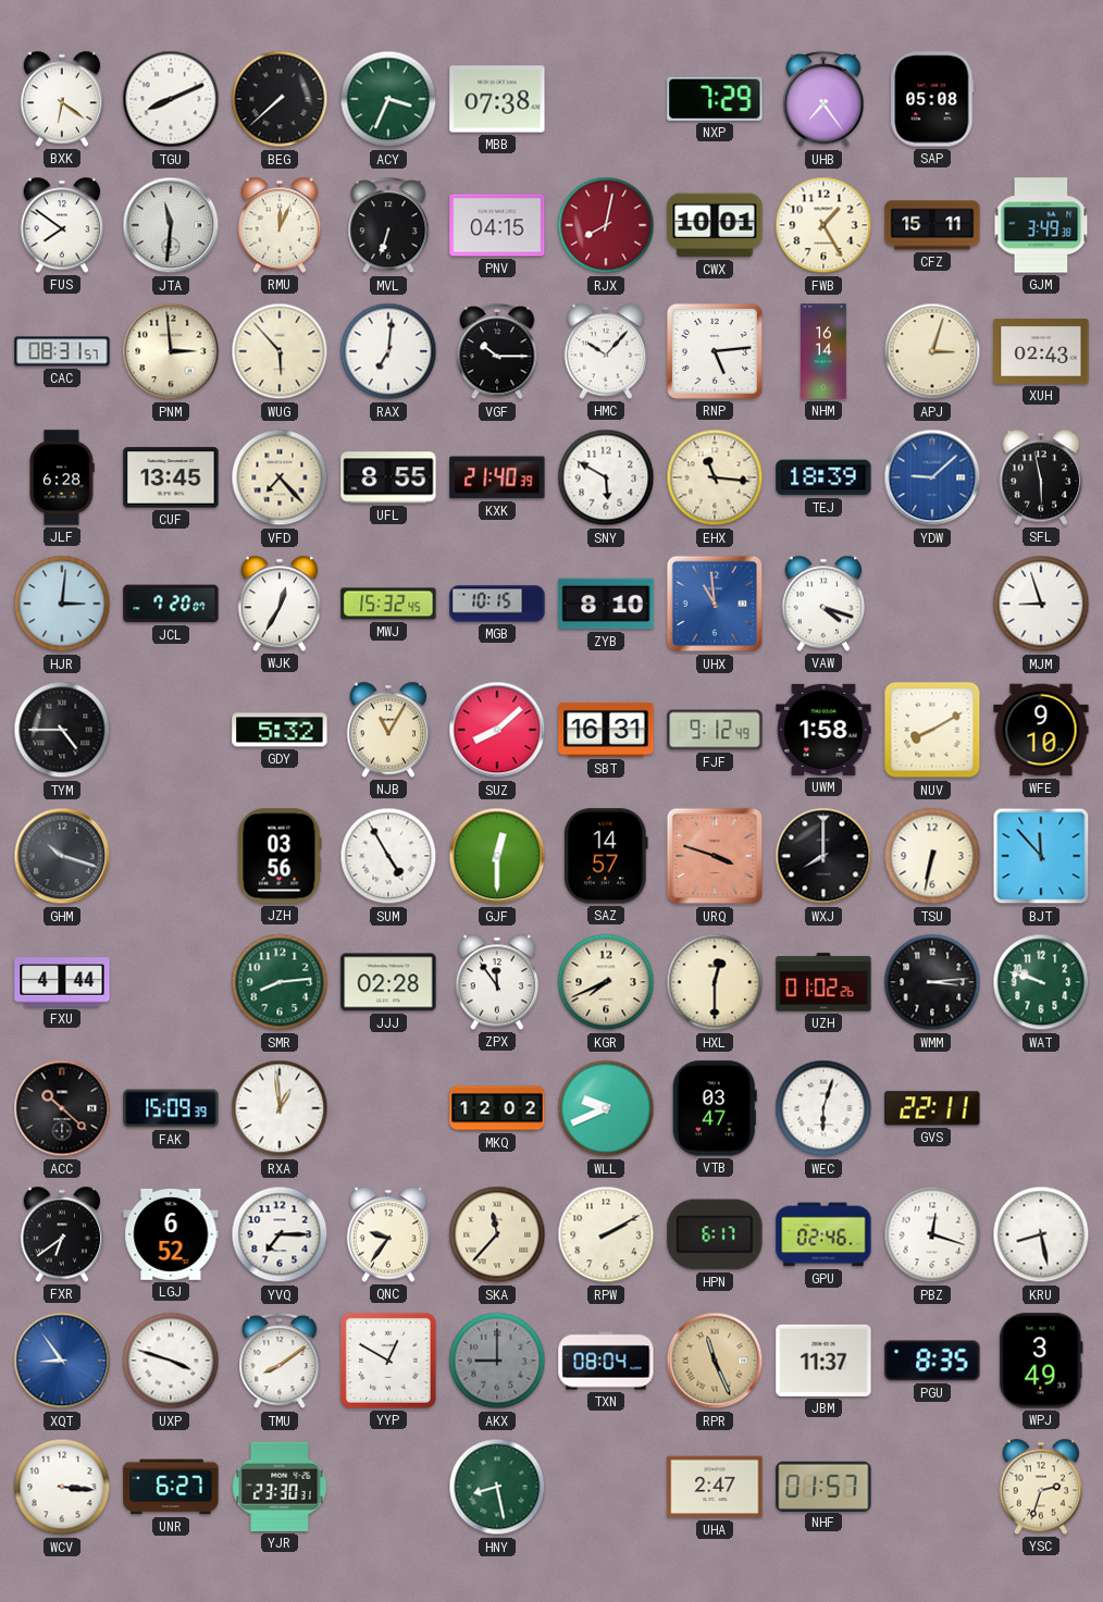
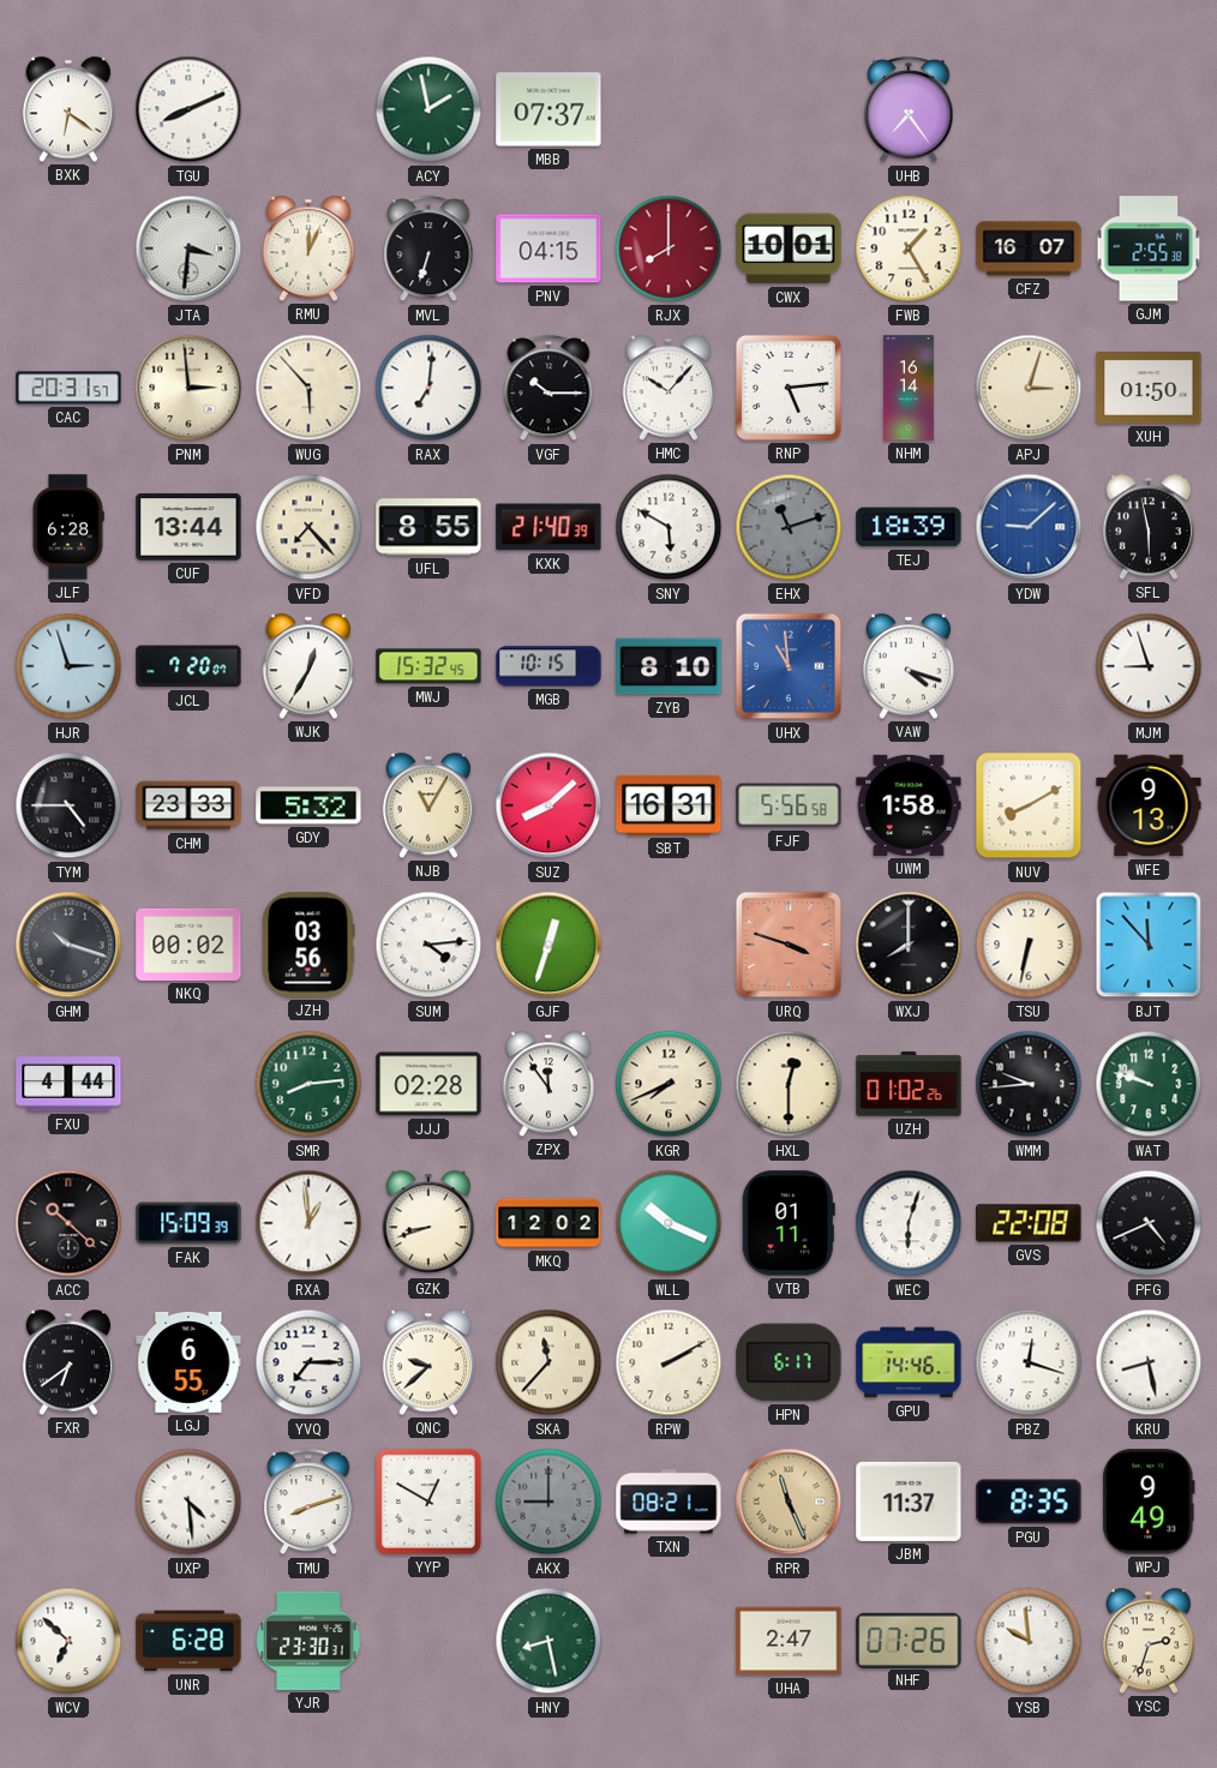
BEG: 7:38 -> none
ACY: 3:34 -> 1:58
MBB: 07:38 -> 07:37
NXP: 7:29 -> none
SAP: 05:08 -> none
FUS: 7:51 -> none
JTA: 11:31 -> 3:31
RJX: 8:02 -> 8:00
CFZ: 15:11 -> 16:07
GJM: 3:49 -> 2:55
CAC: 08:31 -> 20:31
XUH: 02:43 -> 01:50
CUF: 13:45 -> 13:44
EHX: 11:16 -> 11:12
EHX dial: cream -> grey
HJR: 3:01 -> 2:57
CHM: none -> 23:33
FJF: 9:12 -> 5:56
WFE: 9:10 -> 9:13
NKQ: none -> 00:02
SUM: 4:55 -> 4:14
GJF: 12:30 -> 12:33
SAZ: 14:57 -> none
WMM: 3:14 -> 9:44
GZK: none -> 8:42
WLL: 9:41 -> 10:19
VTB: 03:47 -> 01:11
GVS: 22:11 -> 22:08
PFG: none -> 4:41
LGJ: 6:52 -> 6:55
QNC: 9:36 -> 9:38
GPU: 02:46 -> 14:46
XQT: 8:54 -> none
UXP: 3:48 -> 4:29
TMU: 8:09 -> 8:12
TXN: 08:04 -> 08:21
WPJ: 3:49 -> 9:49
WCV: 3:16 -> 6:52
UNR: 6:27 -> 6:28
NHF: 01:57 -> 07:26
YSB: none -> 9:59
